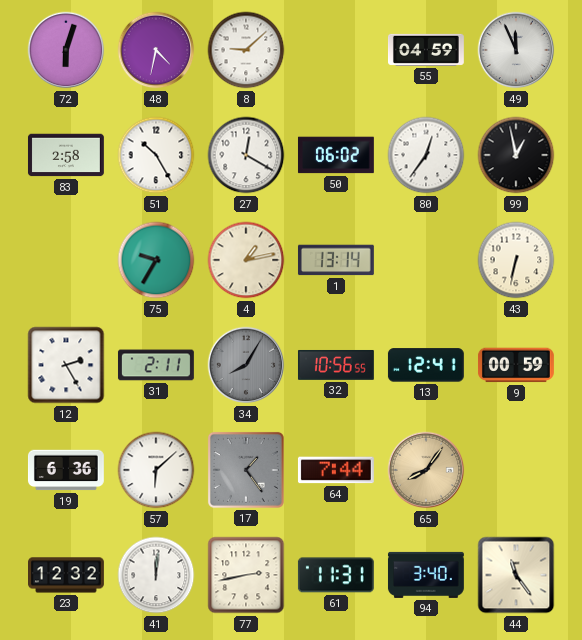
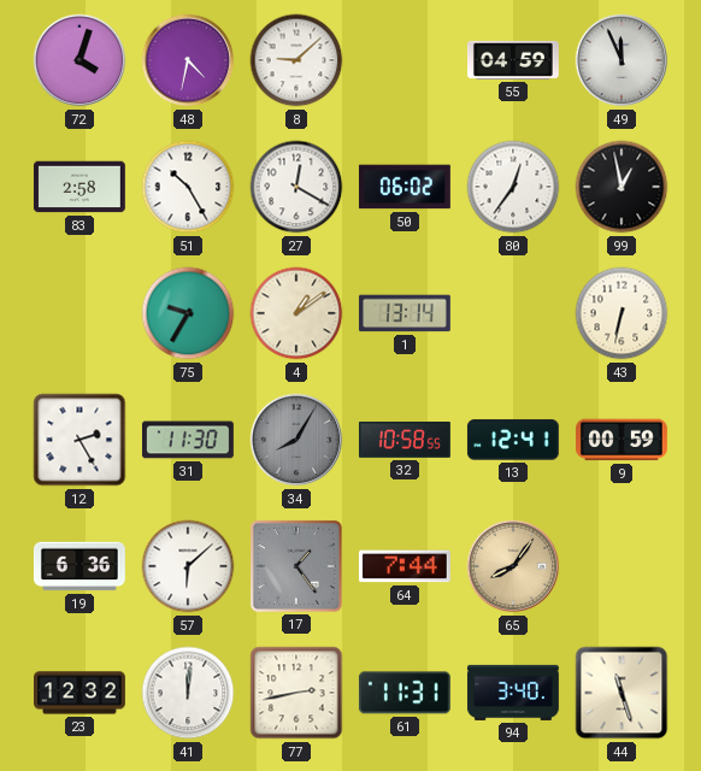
72: 6:03 -> 4:03
4: 1:13 -> 1:09
31: 2:11 -> 11:30
32: 10:56 -> 10:58
44: 11:24 -> 11:27
